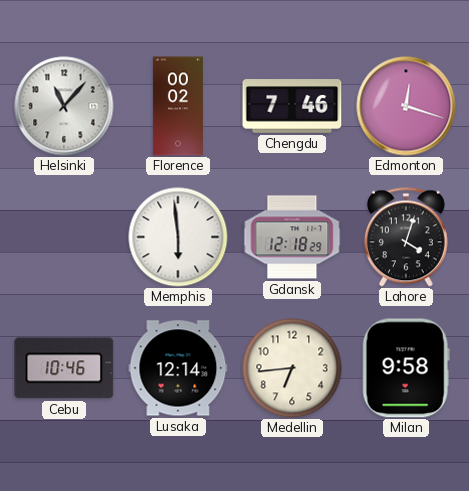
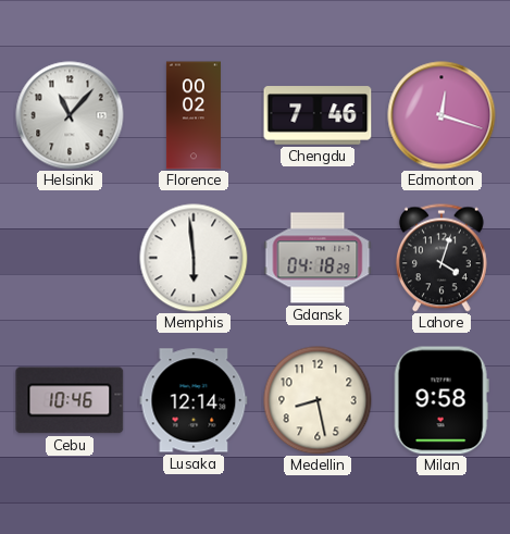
Gdansk: 12:18 -> 04:18
Medellin: 6:44 -> 8:28
